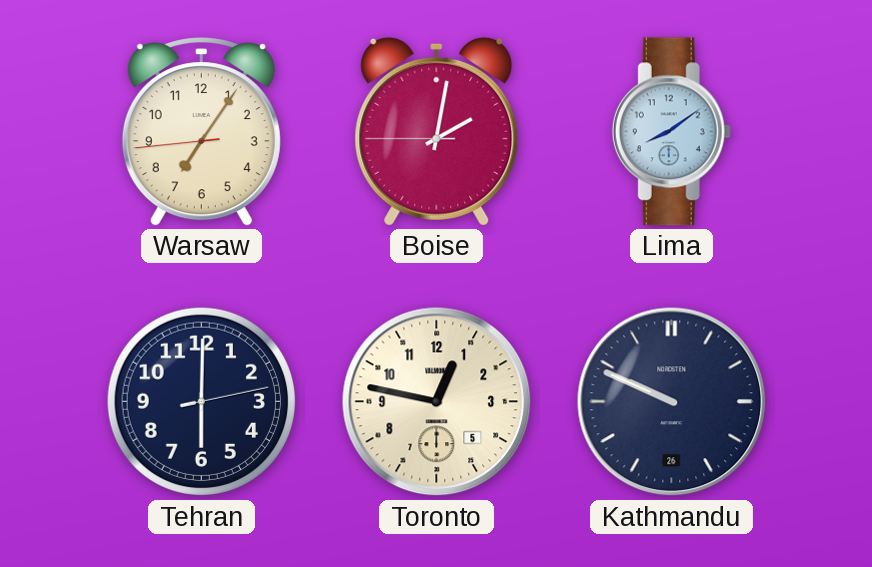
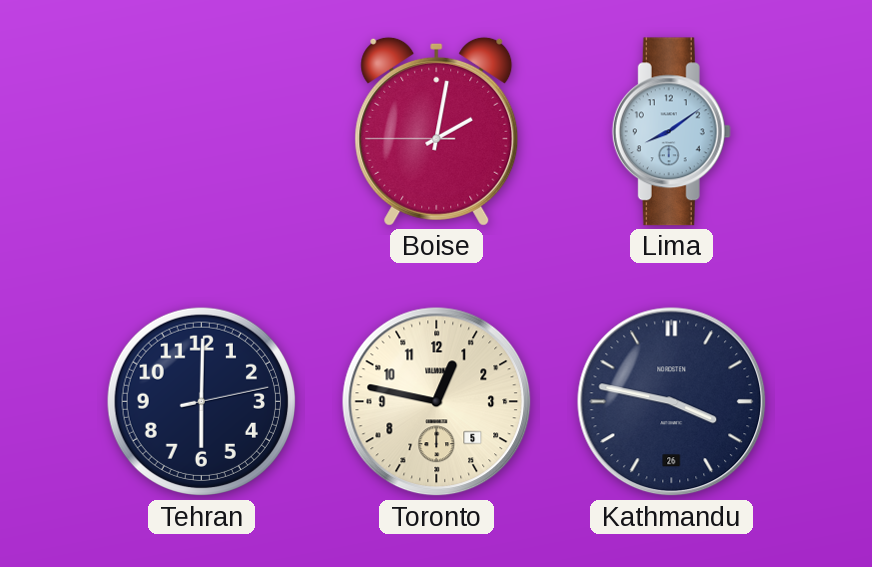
Warsaw: 7:05 -> none
Kathmandu: 9:49 -> 3:47
